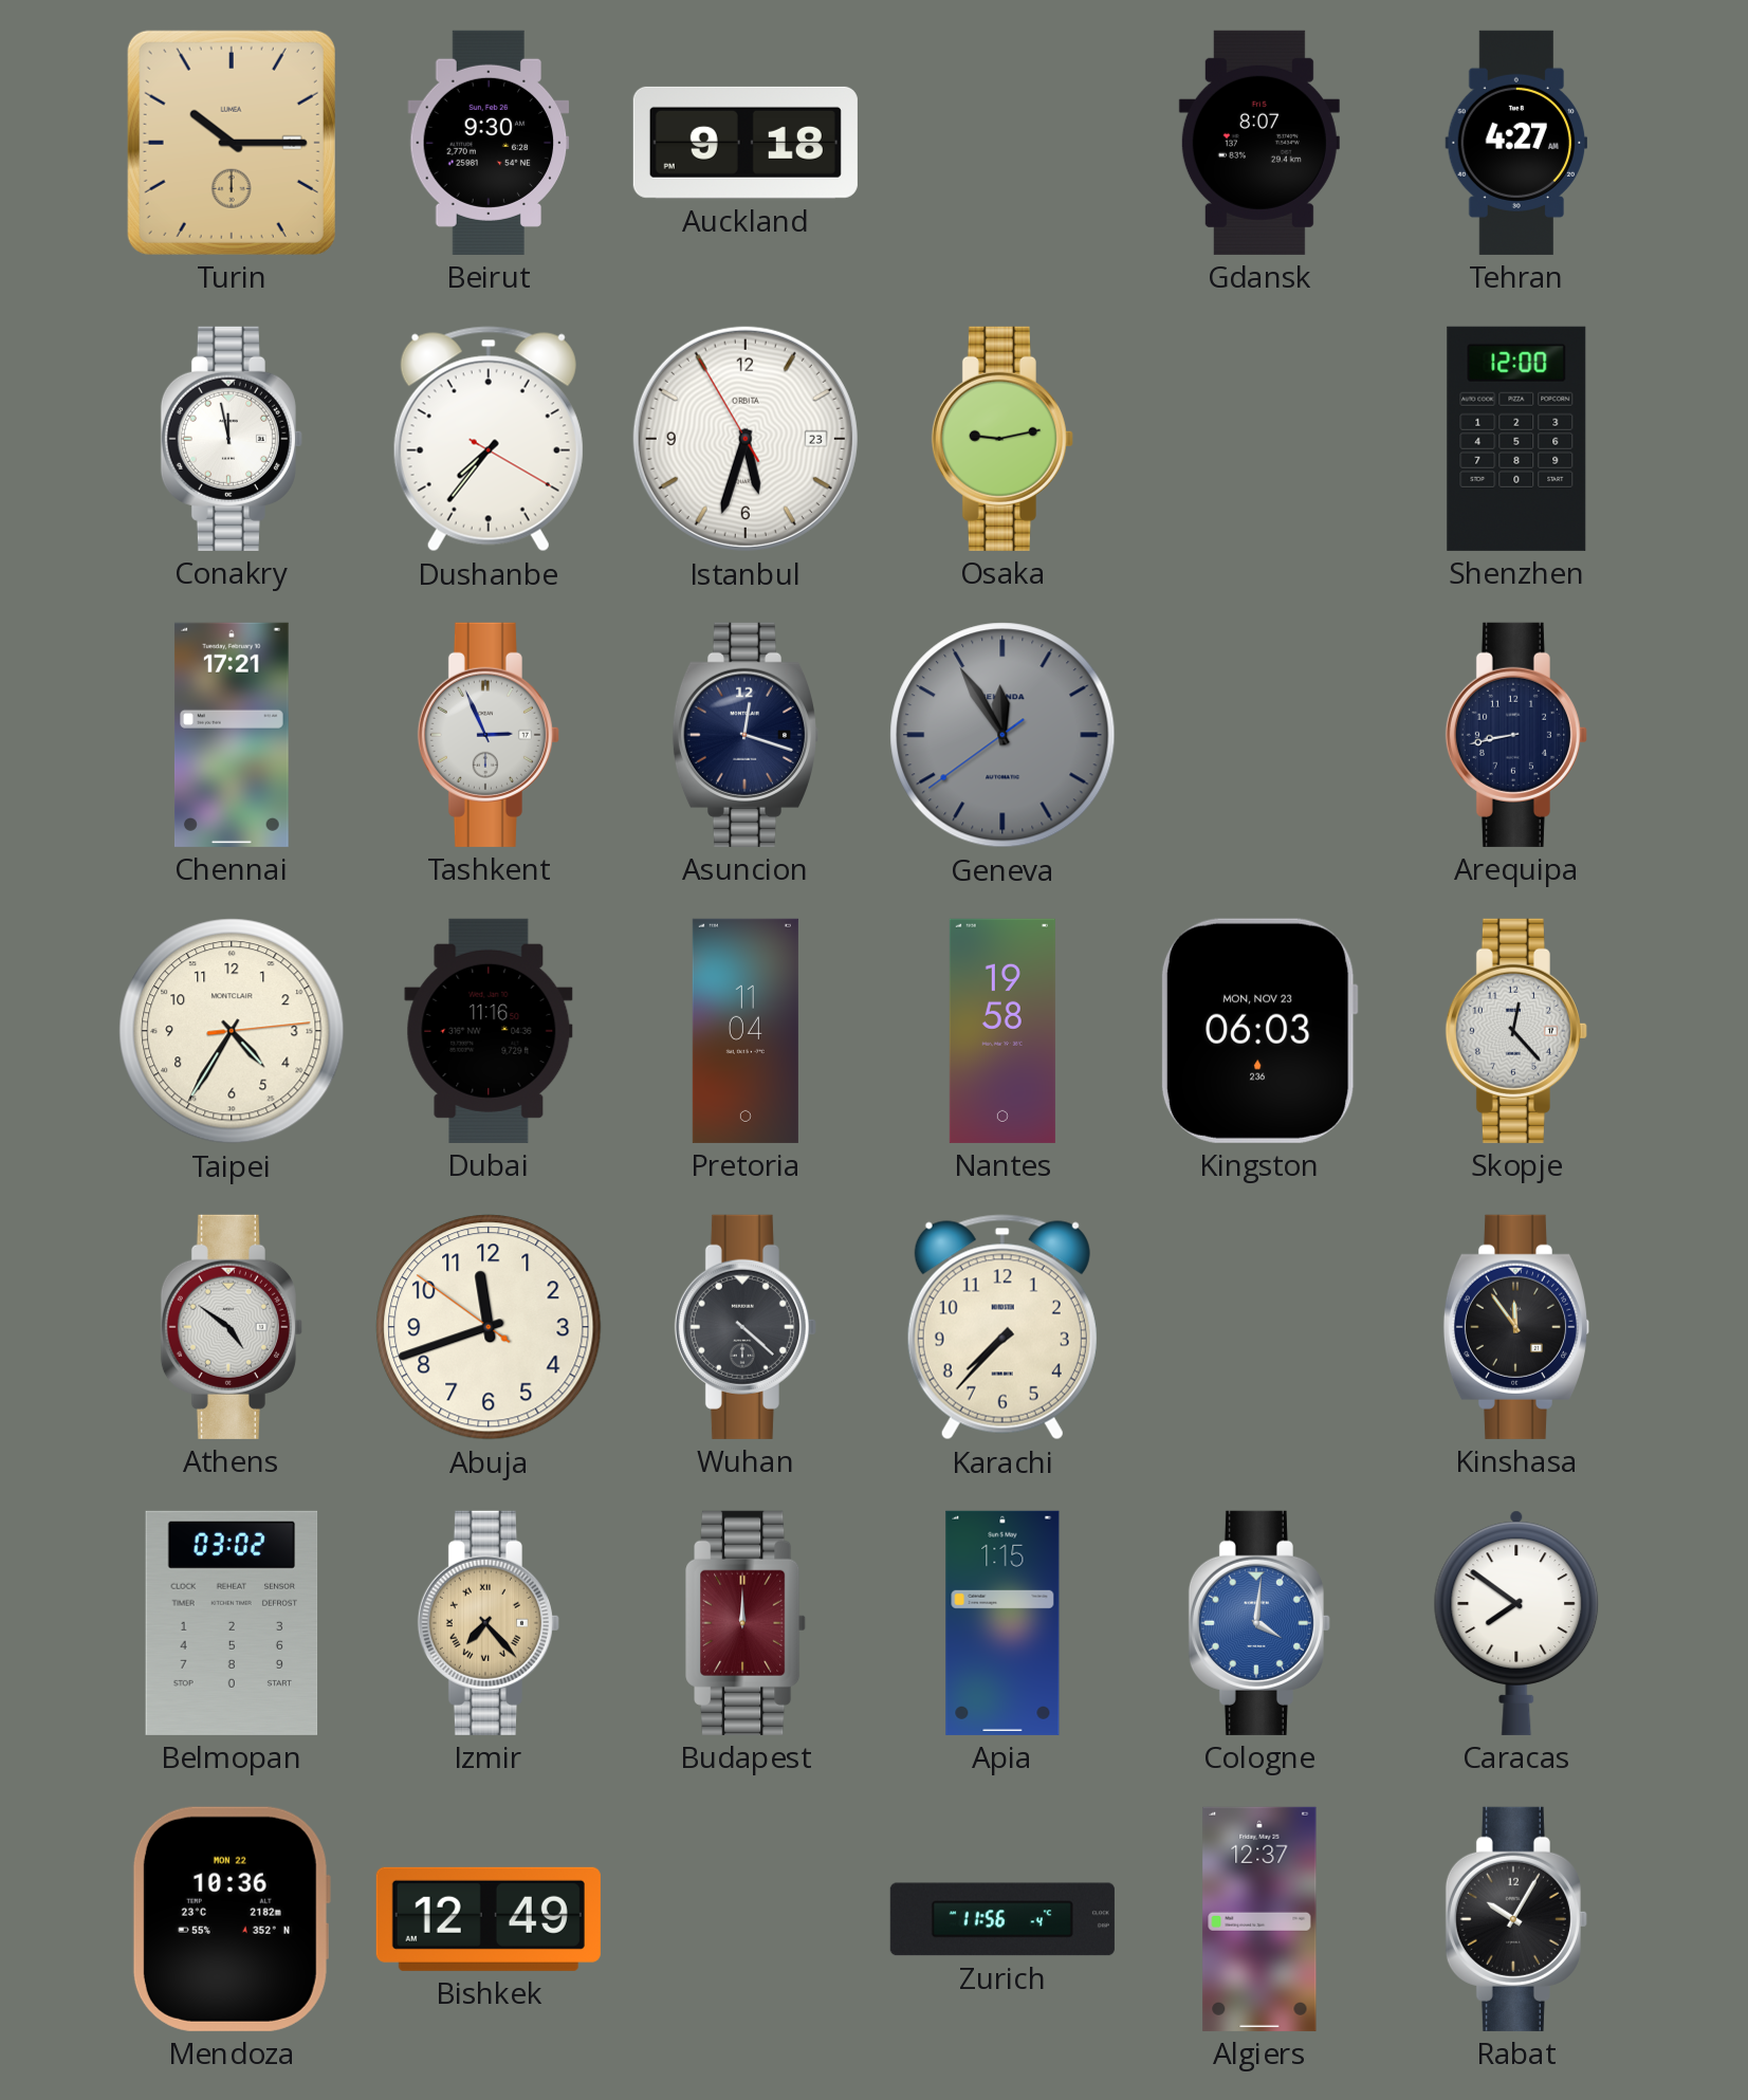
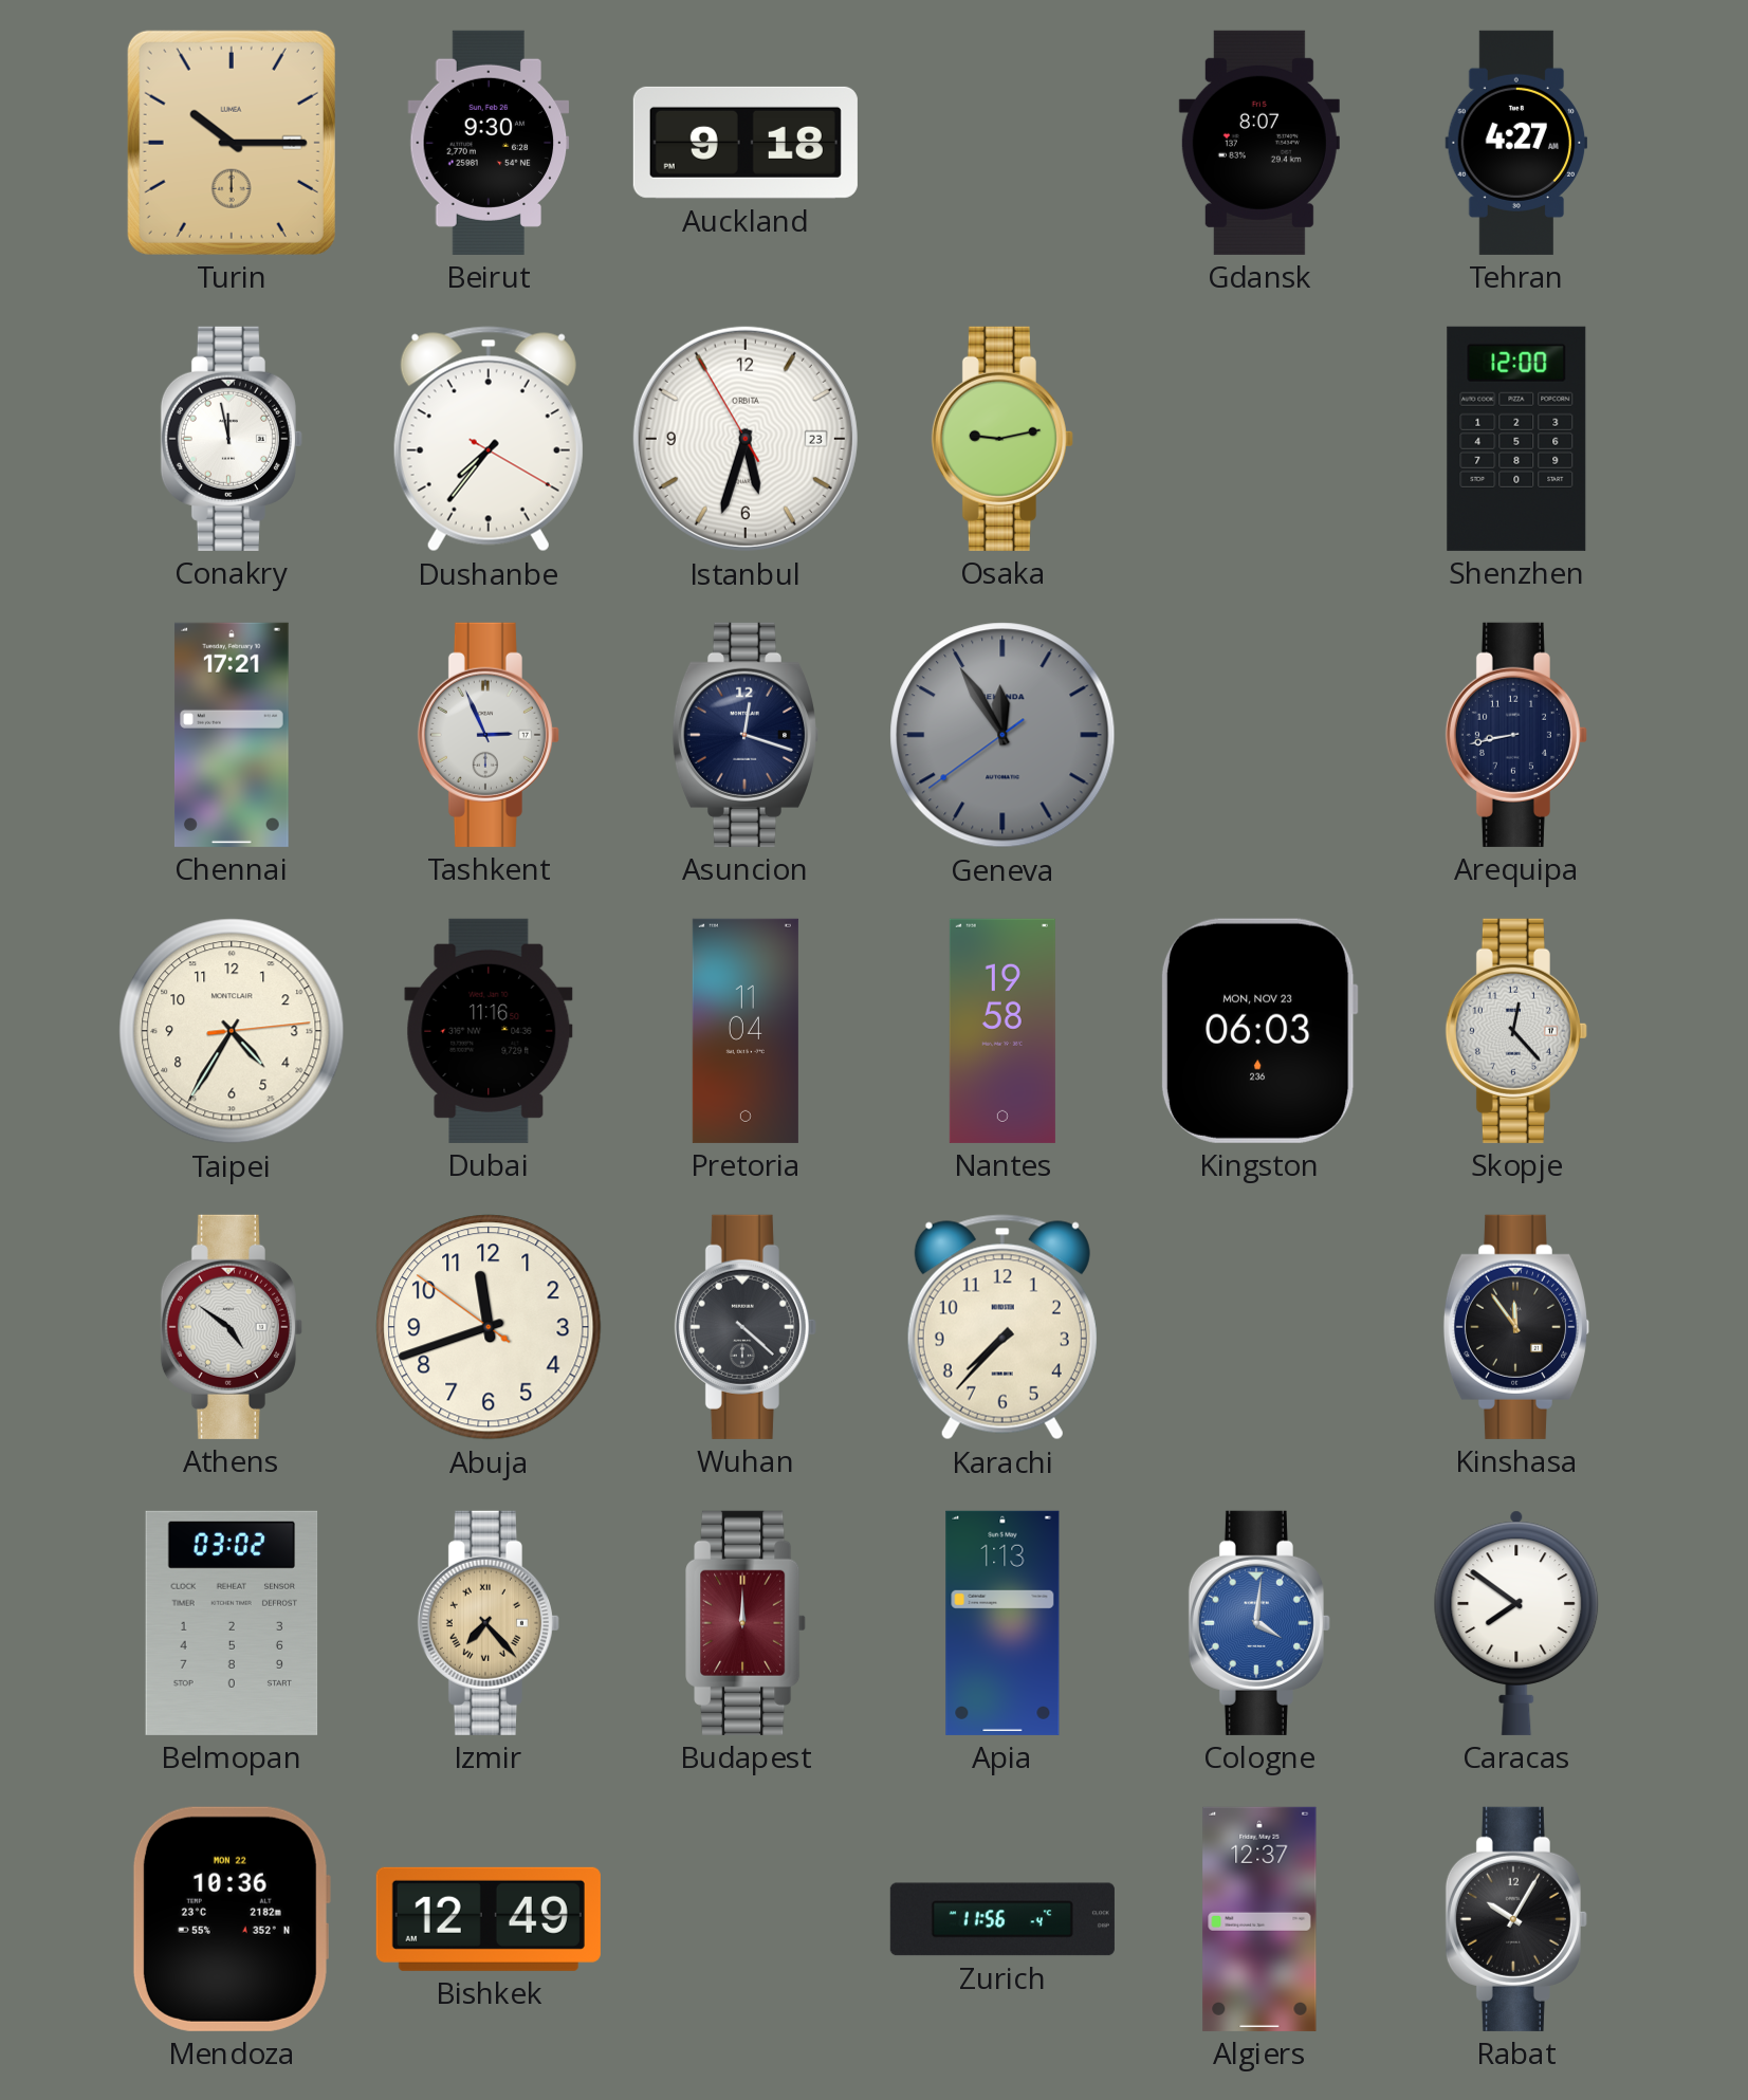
Apia: 1:15 -> 1:13
